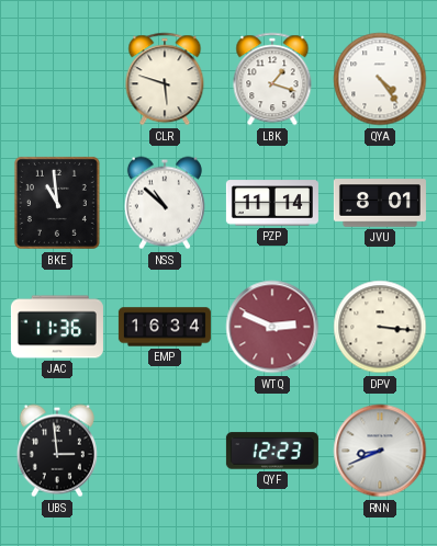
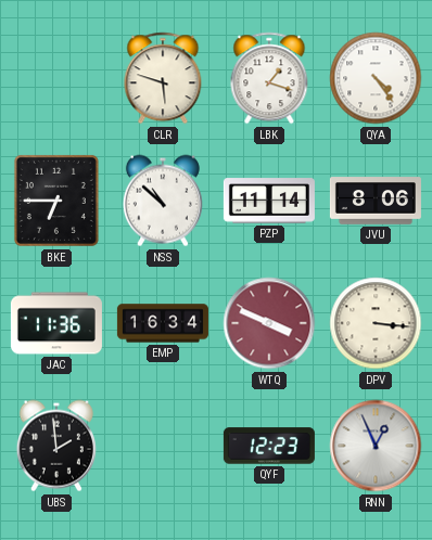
BKE: 10:59 -> 6:45
JVU: 8:01 -> 8:06
WTQ: 2:49 -> 3:49
UBS: 2:59 -> 1:59
RNN: 8:41 -> 12:56
